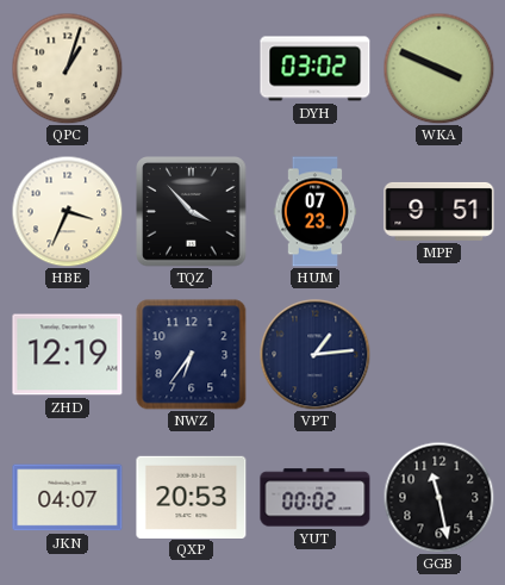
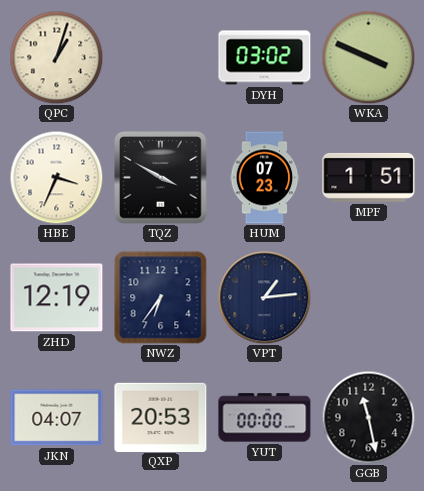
TQZ: 3:53 -> 3:50
MPF: 9:51 -> 1:51
YUT: 00:02 -> 00:00
